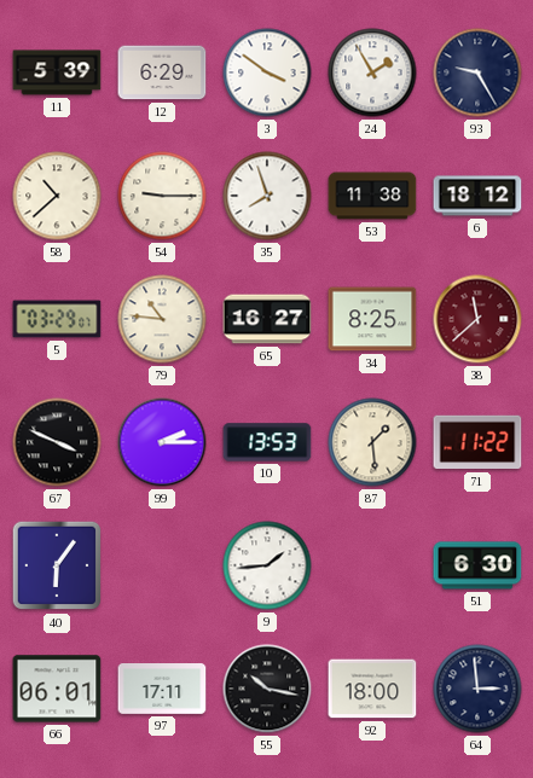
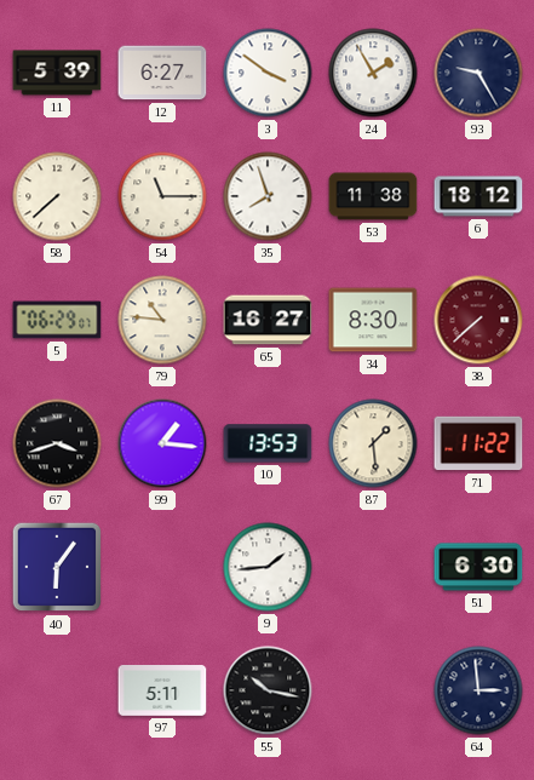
12: 6:29 -> 6:27
58: 10:38 -> 7:38
54: 9:15 -> 11:15
5: 03:29 -> 06:29
34: 8:25 -> 8:30
38: 11:38 -> 7:38
67: 3:49 -> 3:42
99: 2:15 -> 1:16
66: 06:01 -> none
97: 17:11 -> 5:11
92: 18:00 -> none
